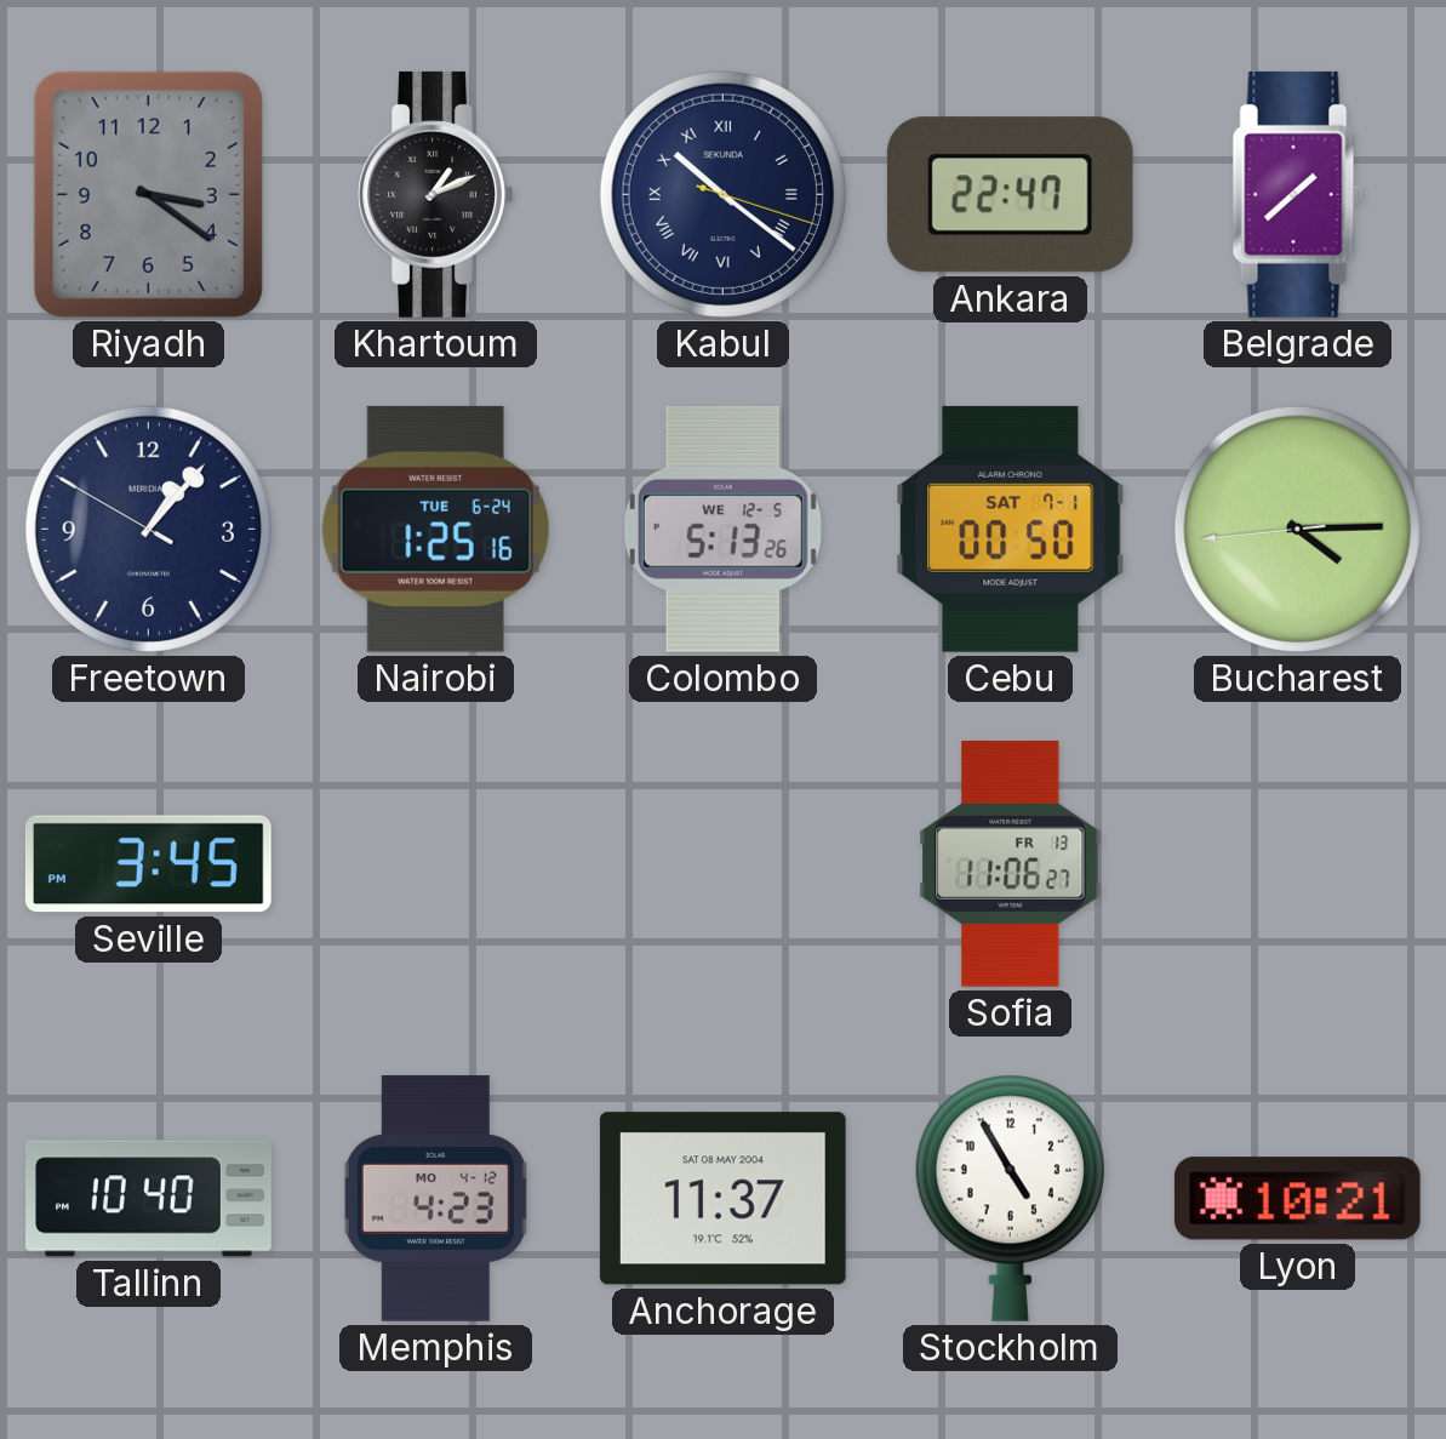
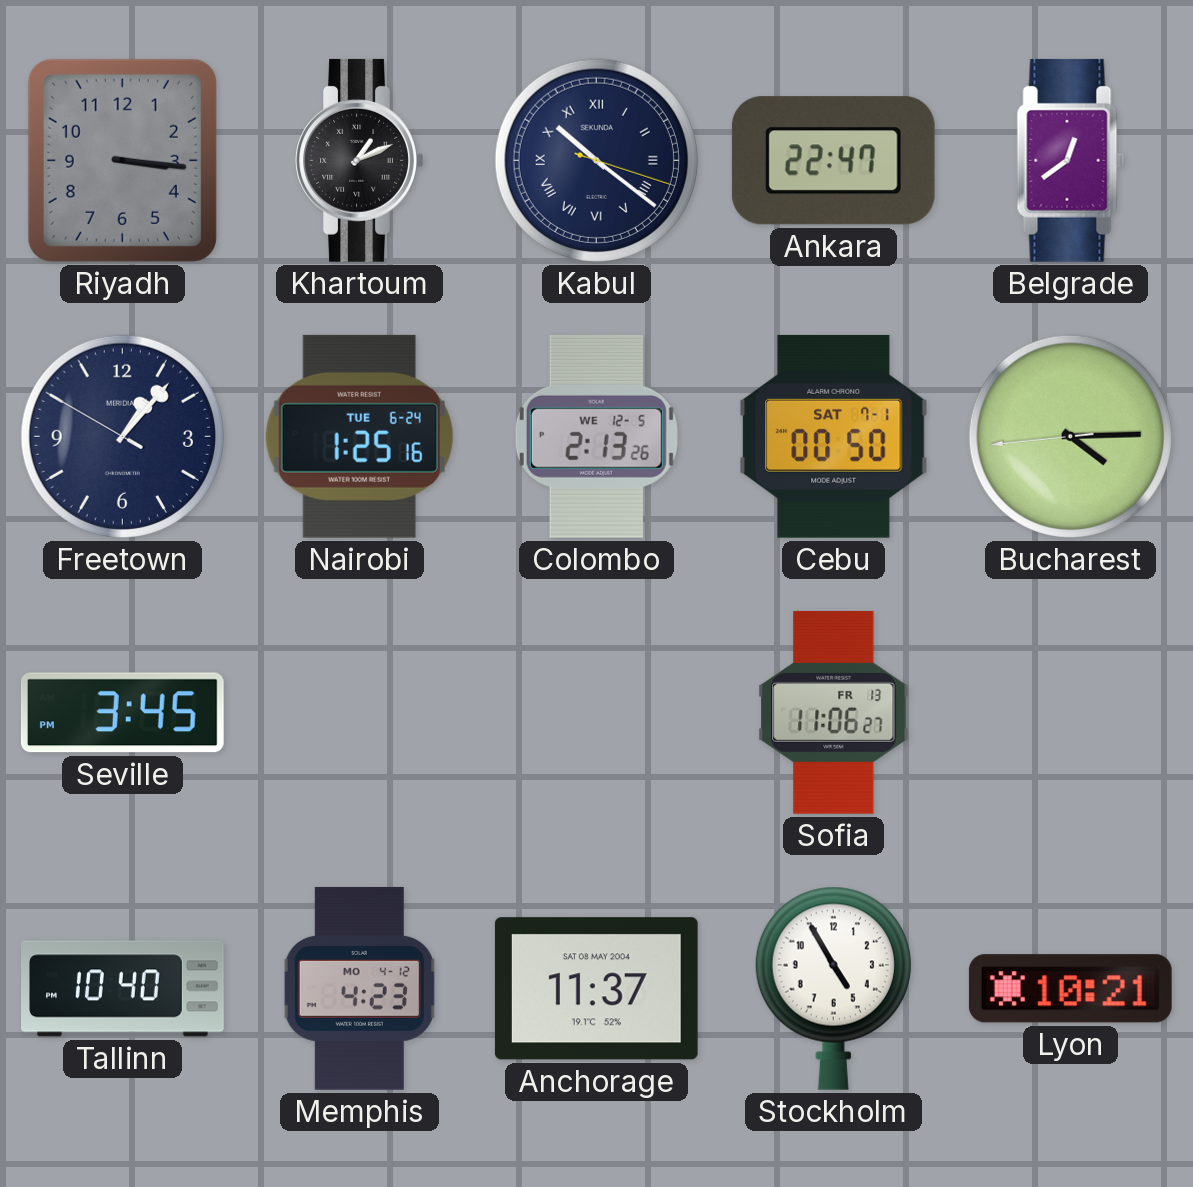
Riyadh: 3:21 -> 3:16
Belgrade: 1:38 -> 12:39
Colombo: 5:13 -> 2:13
